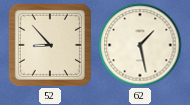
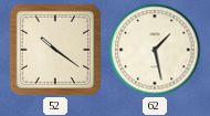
52: 8:53 -> 10:21
